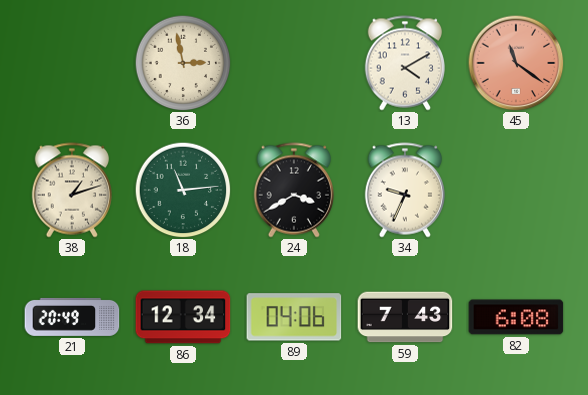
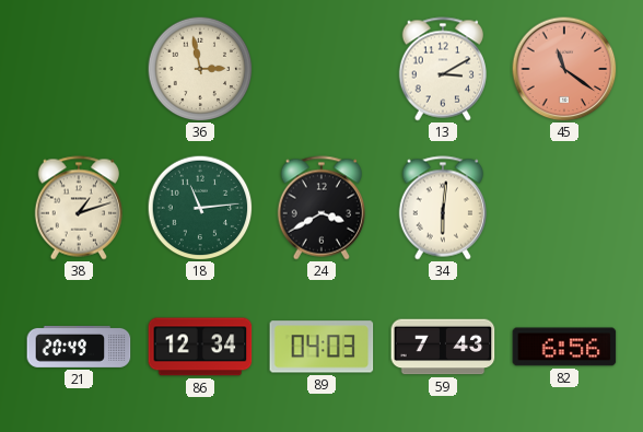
13: 4:10 -> 3:10
34: 9:34 -> 6:01
89: 04:06 -> 04:03
82: 6:08 -> 6:56
